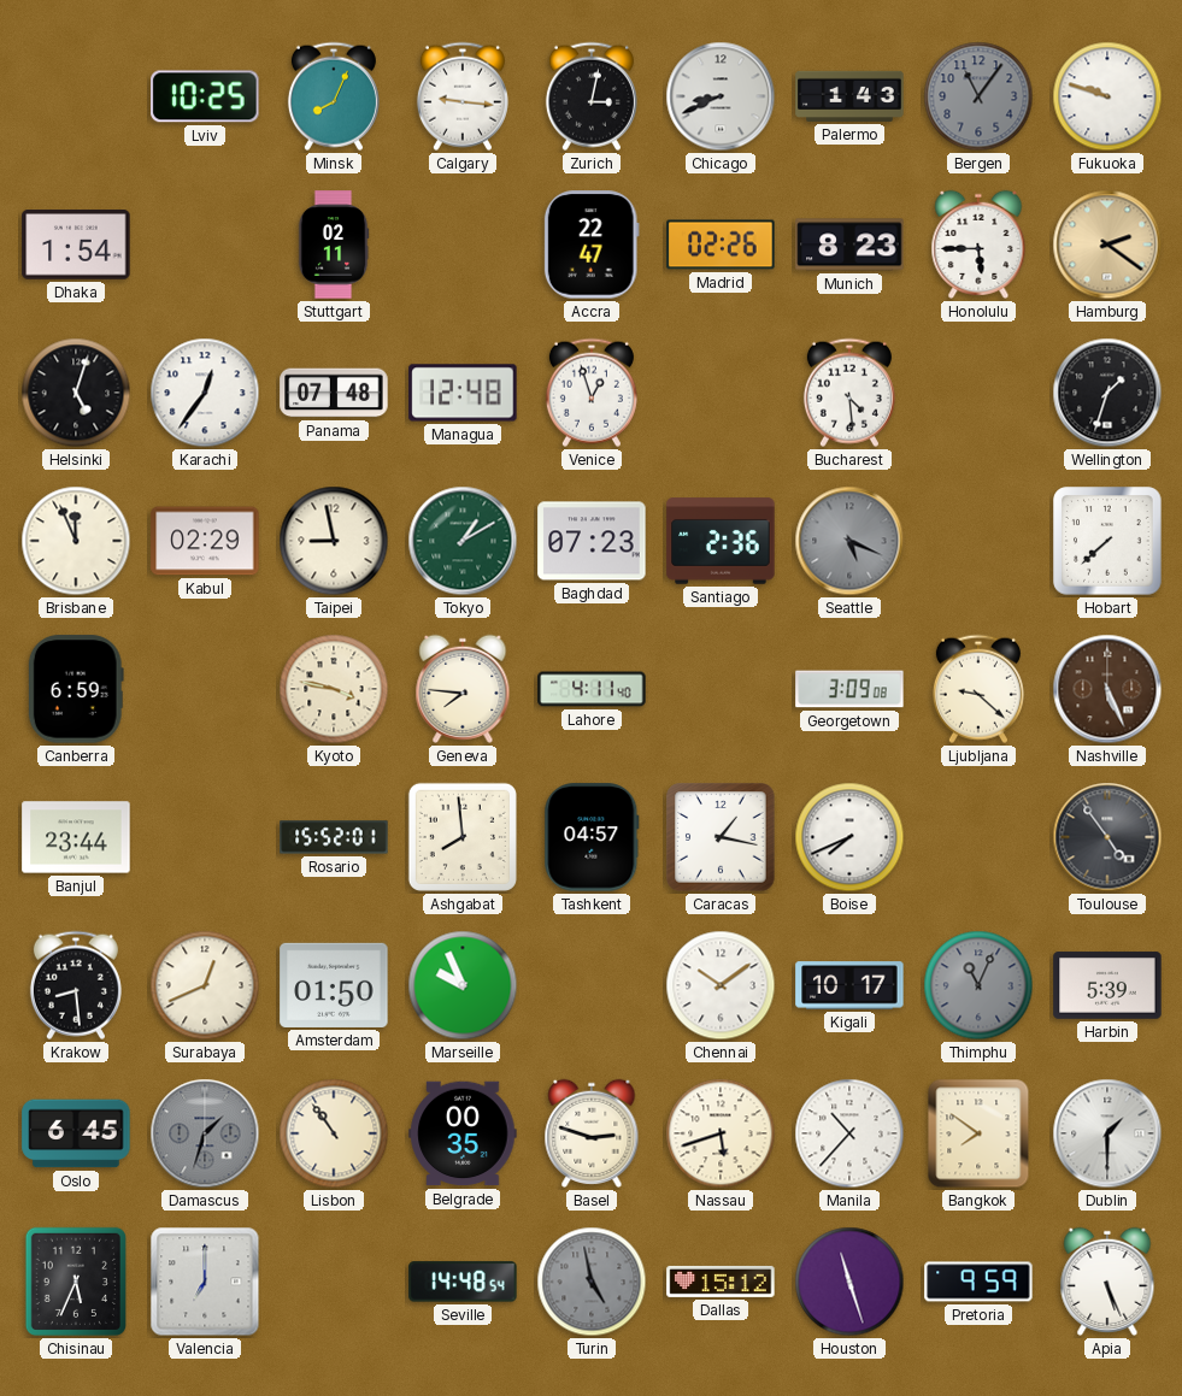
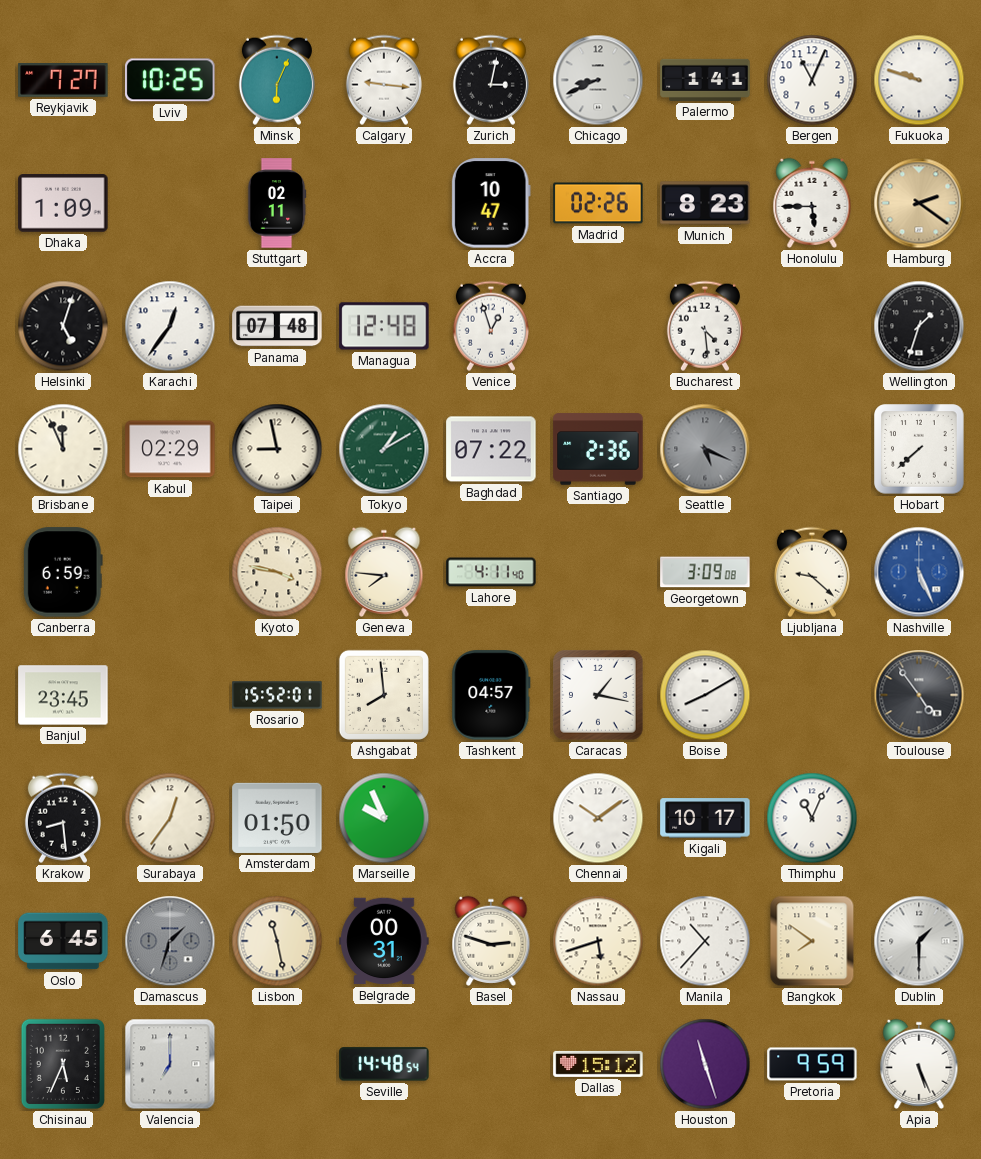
Reykjavik: none -> 7:27
Minsk: 8:04 -> 6:04
Palermo: 1:43 -> 1:41
Bergen: 11:06 -> 11:04
Bergen dial: grey -> white
Dhaka: 1:54 -> 1:09
Accra: 22:47 -> 10:47
Baghdad: 07:23 -> 07:22
Nashville dial: brown -> blue
Banjul: 23:44 -> 23:45
Boise: 7:41 -> 8:10
Surabaya: 12:41 -> 12:36
Thimphu dial: grey -> white
Harbin: 5:39 -> none
Lisbon: 10:54 -> 11:28
Belgrade: 00:35 -> 00:31
Turin: 4:58 -> none
